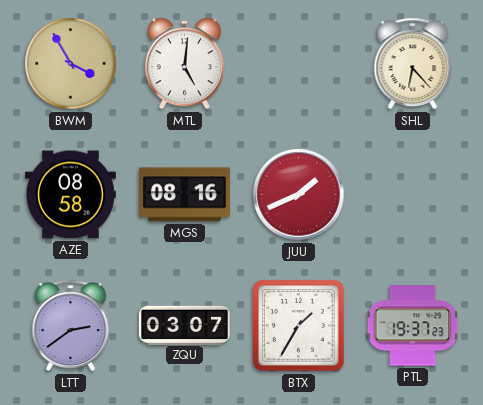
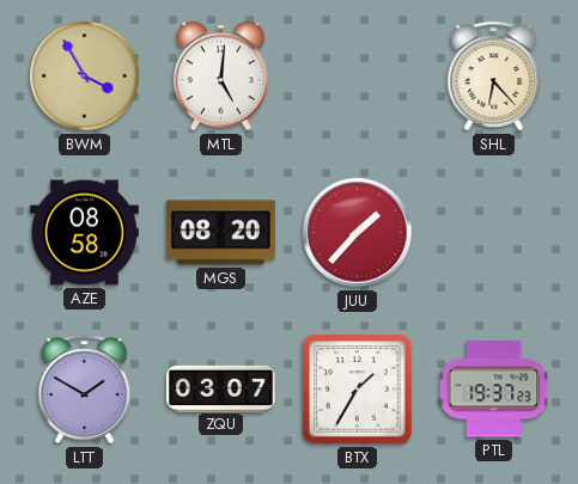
MGS: 08:16 -> 08:20
JUU: 1:41 -> 1:37
LTT: 2:39 -> 1:50
